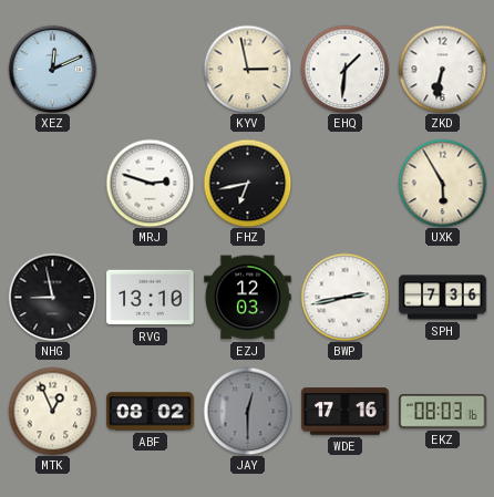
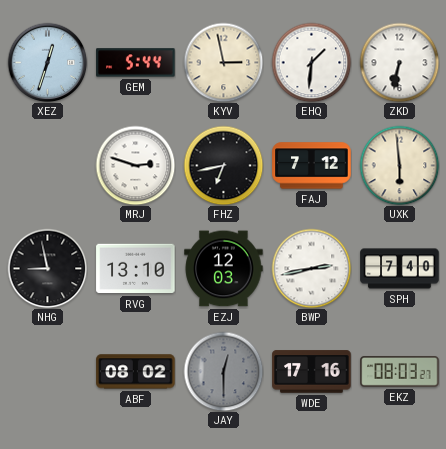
XEZ: 12:11 -> 12:33
GEM: none -> 5:44
FAJ: none -> 7:12
UXK: 5:55 -> 5:59
SPH: 7:36 -> 7:40
MTK: 12:56 -> none
EKZ: 08:03:16 -> 08:03:27
